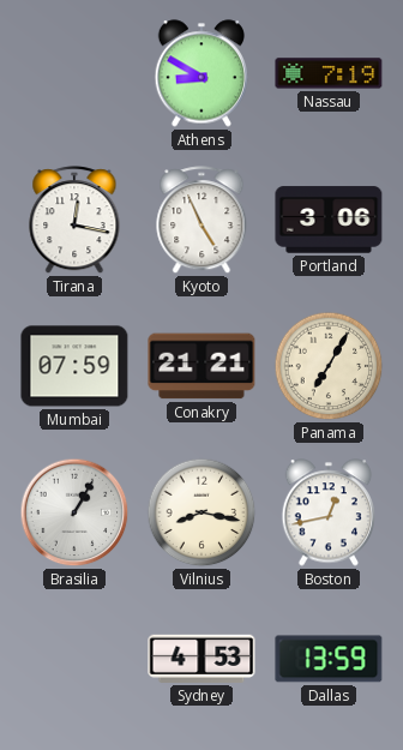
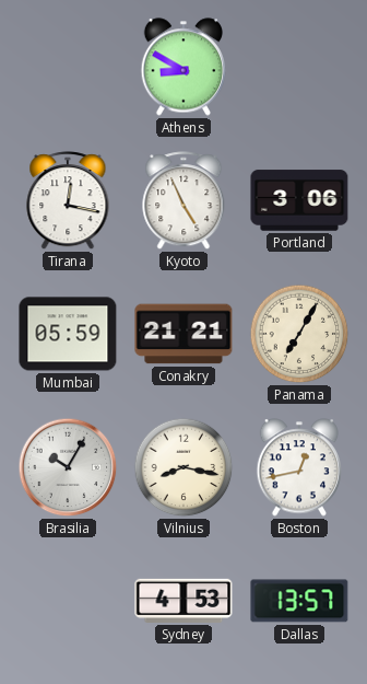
Nassau: 7:19 -> none
Mumbai: 07:59 -> 05:59
Brasilia: 1:05 -> 10:05
Dallas: 13:59 -> 13:57
